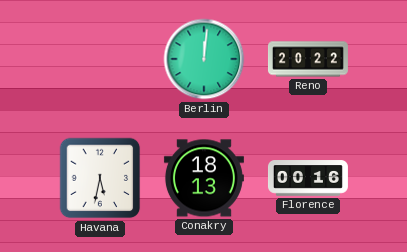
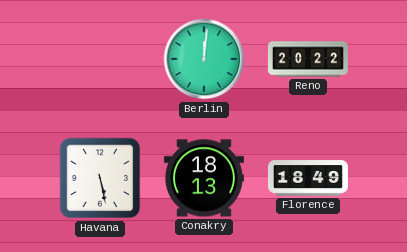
Havana: 5:32 -> 5:28
Florence: 00:16 -> 18:49
